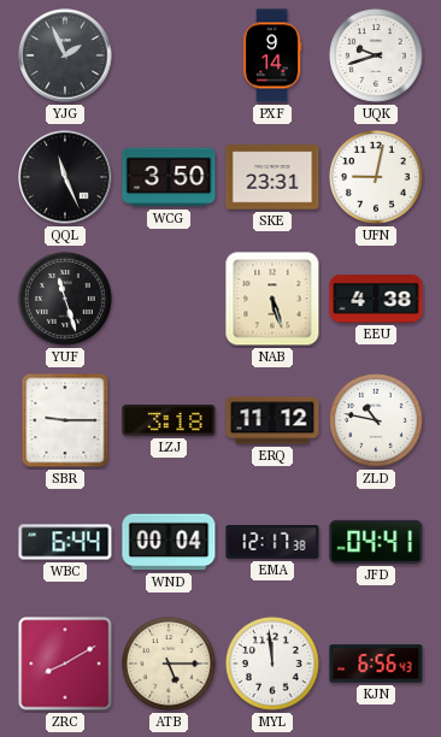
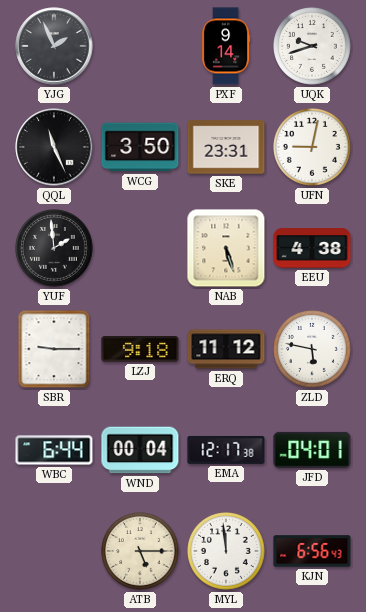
YUF: 11:27 -> 1:59
LZJ: 3:18 -> 9:18
ZLD: 10:47 -> 5:47
JFD: 04:41 -> 04:01
ZRC: 8:10 -> none
